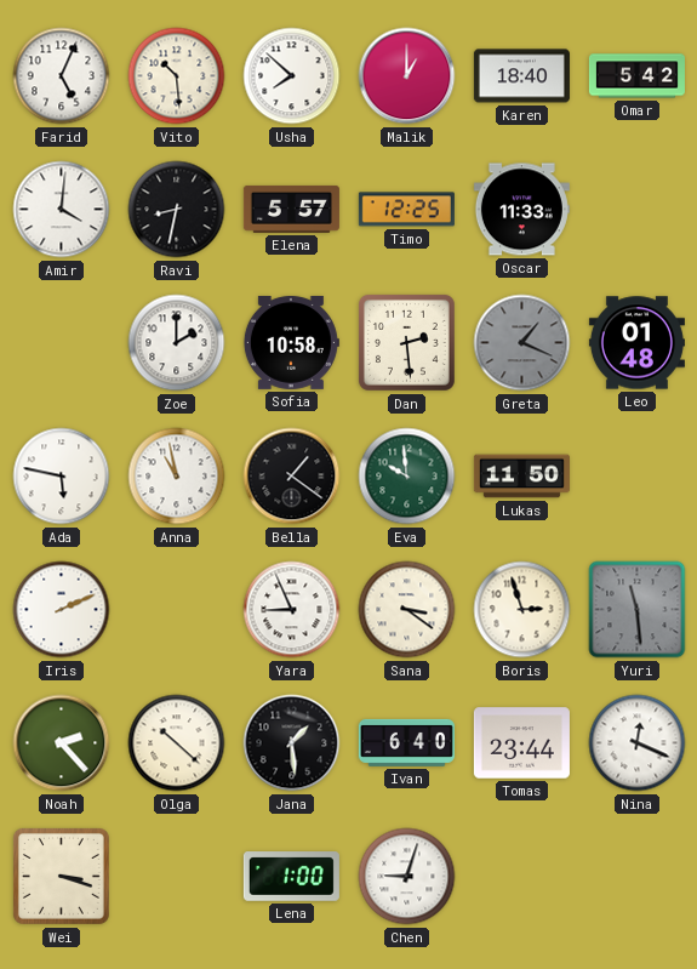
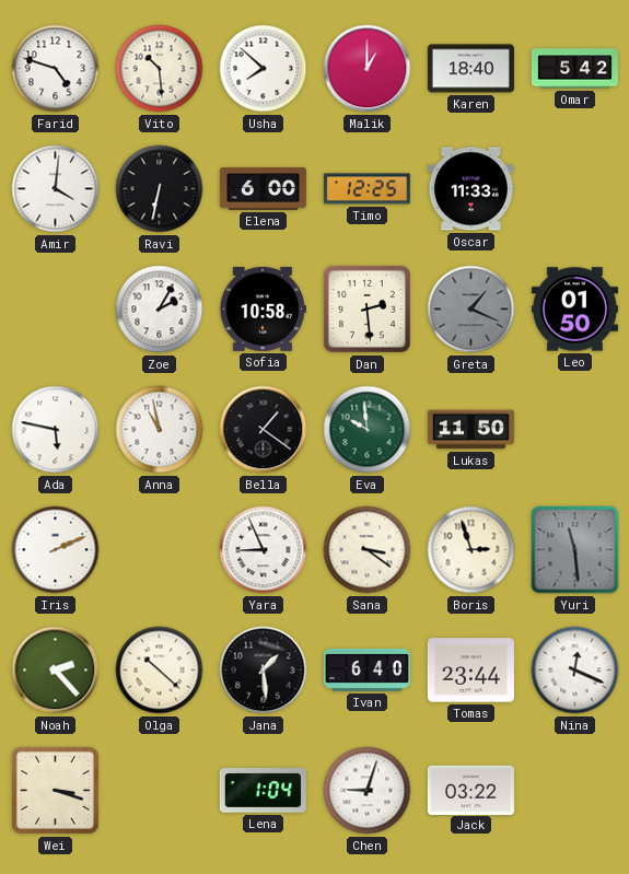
Farid: 5:04 -> 4:48
Ravi: 8:32 -> 6:32
Elena: 5:57 -> 6:00
Zoe: 2:00 -> 2:05
Leo: 01:48 -> 01:50
Lena: 1:00 -> 1:04
Jack: none -> 03:22
